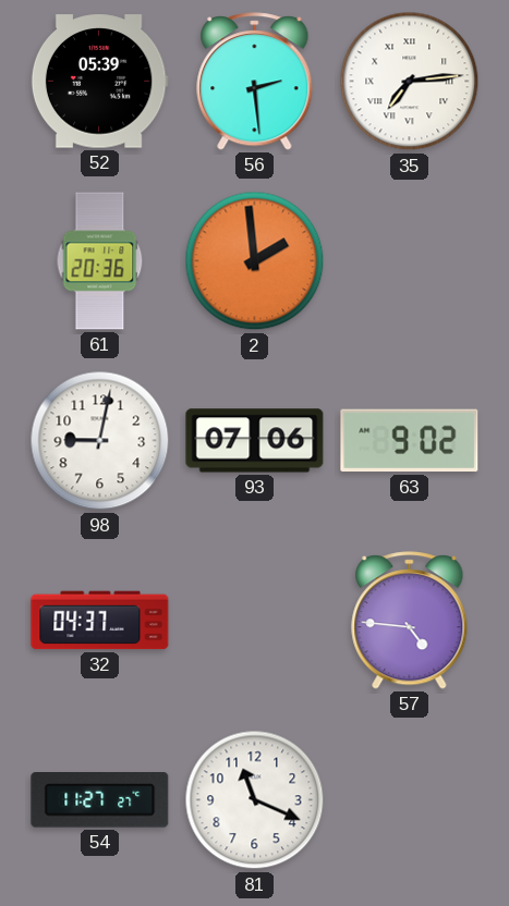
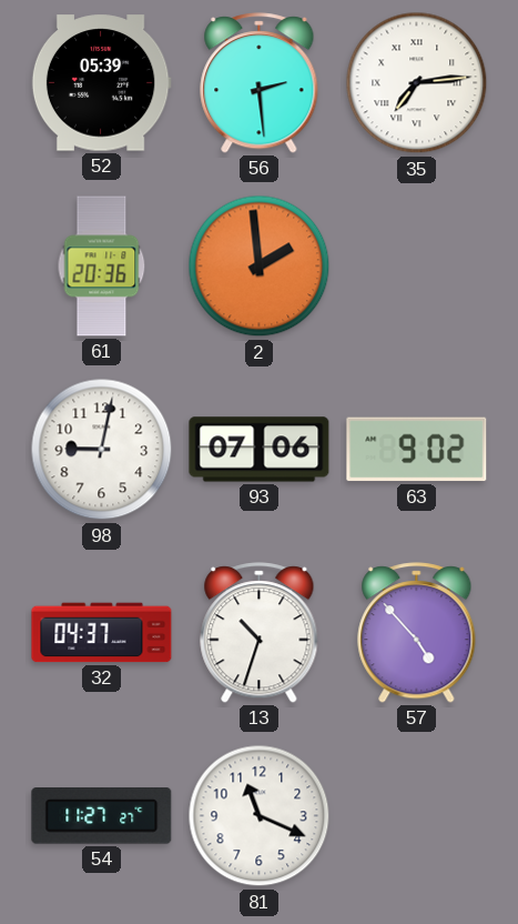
13: none -> 10:33
57: 4:46 -> 4:53
